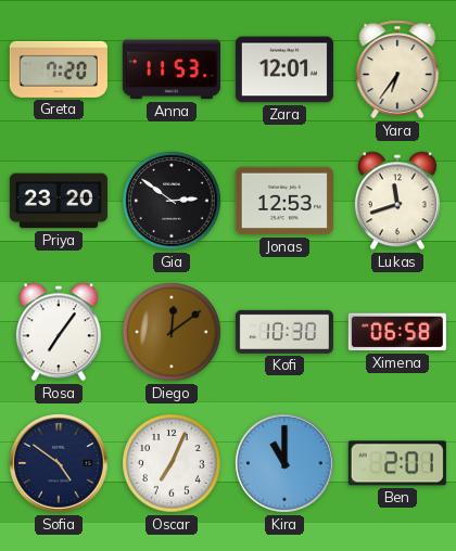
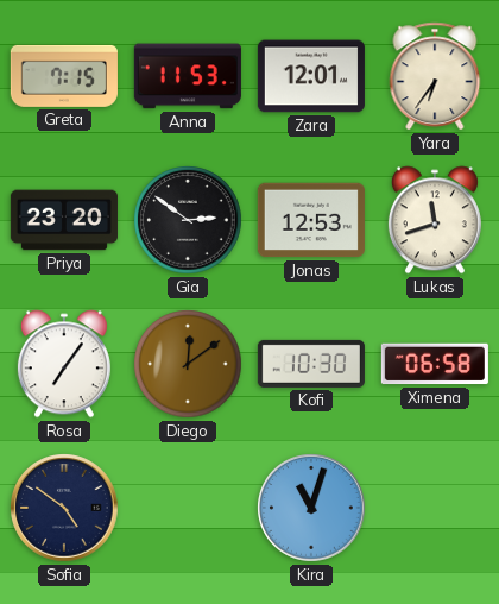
Greta: 7:20 -> 7:15
Oscar: 7:04 -> none
Kira: 11:00 -> 11:03
Ben: 2:01 -> none
